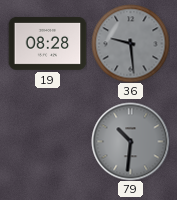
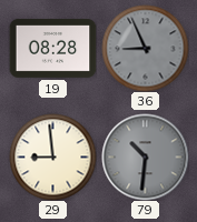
36: 9:29 -> 8:56
29: none -> 8:59
